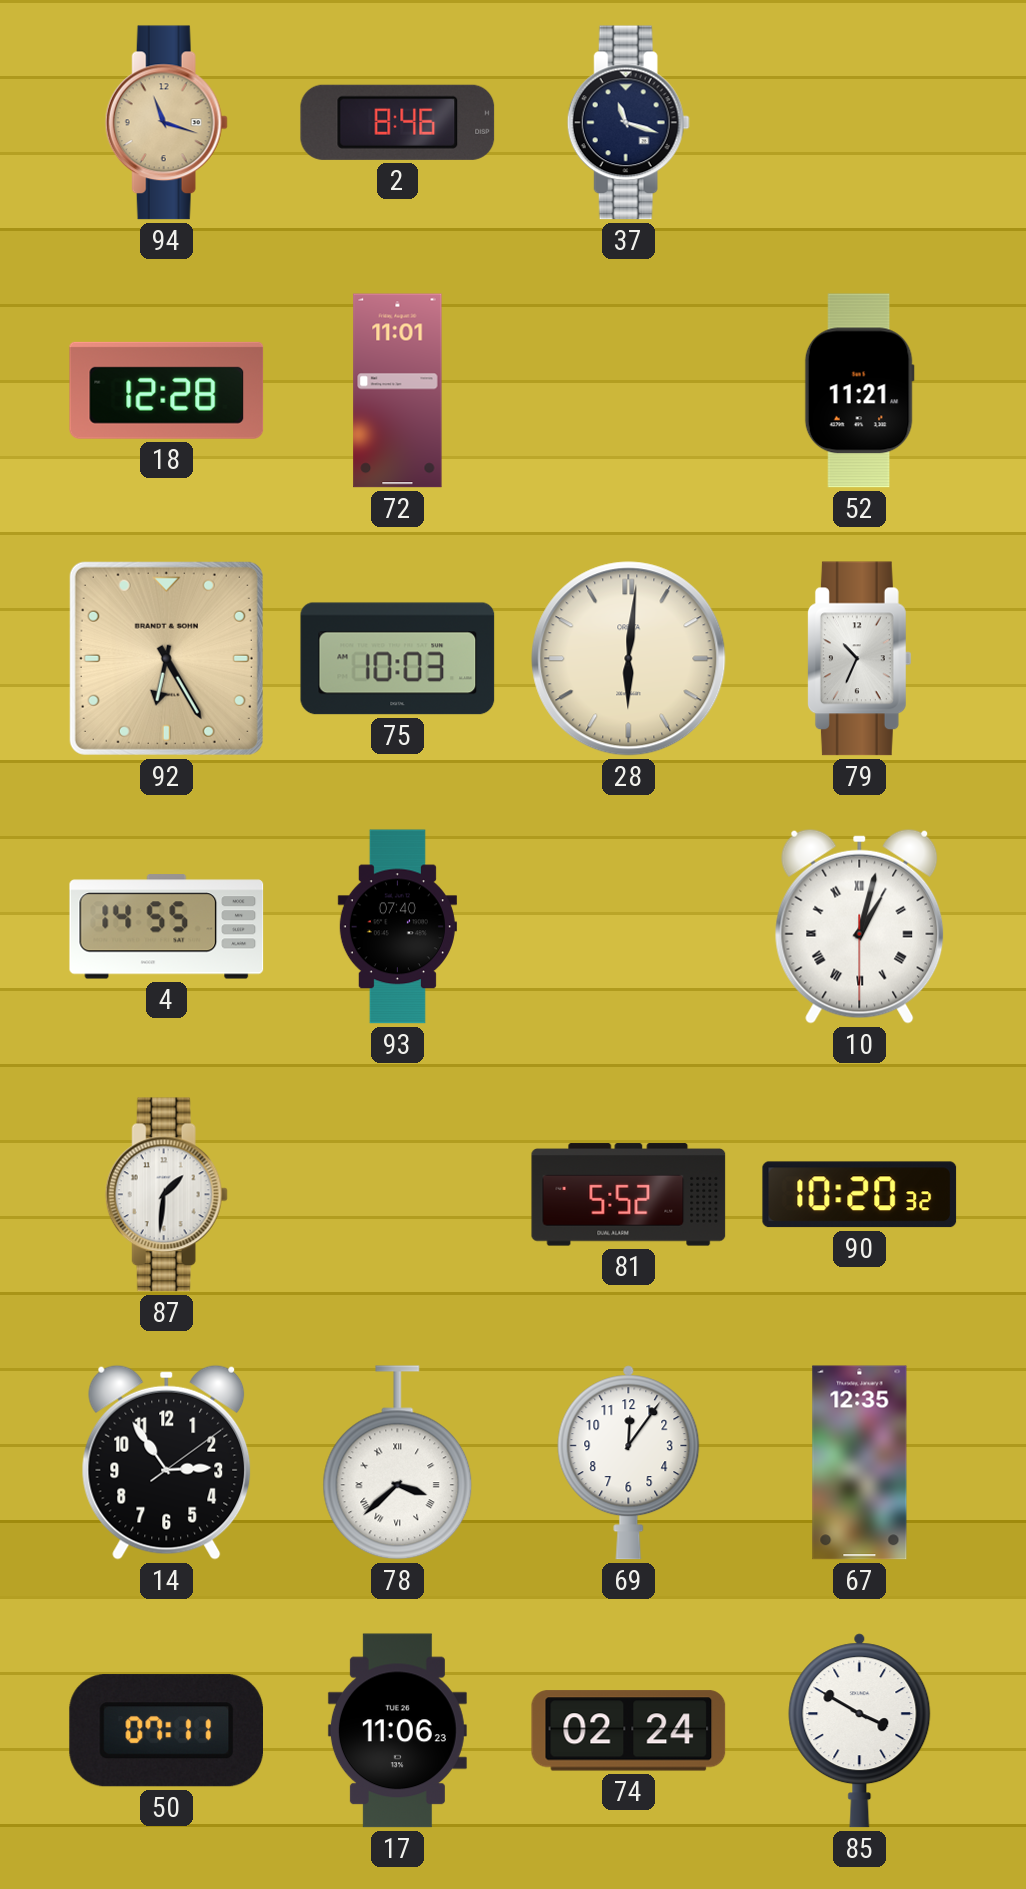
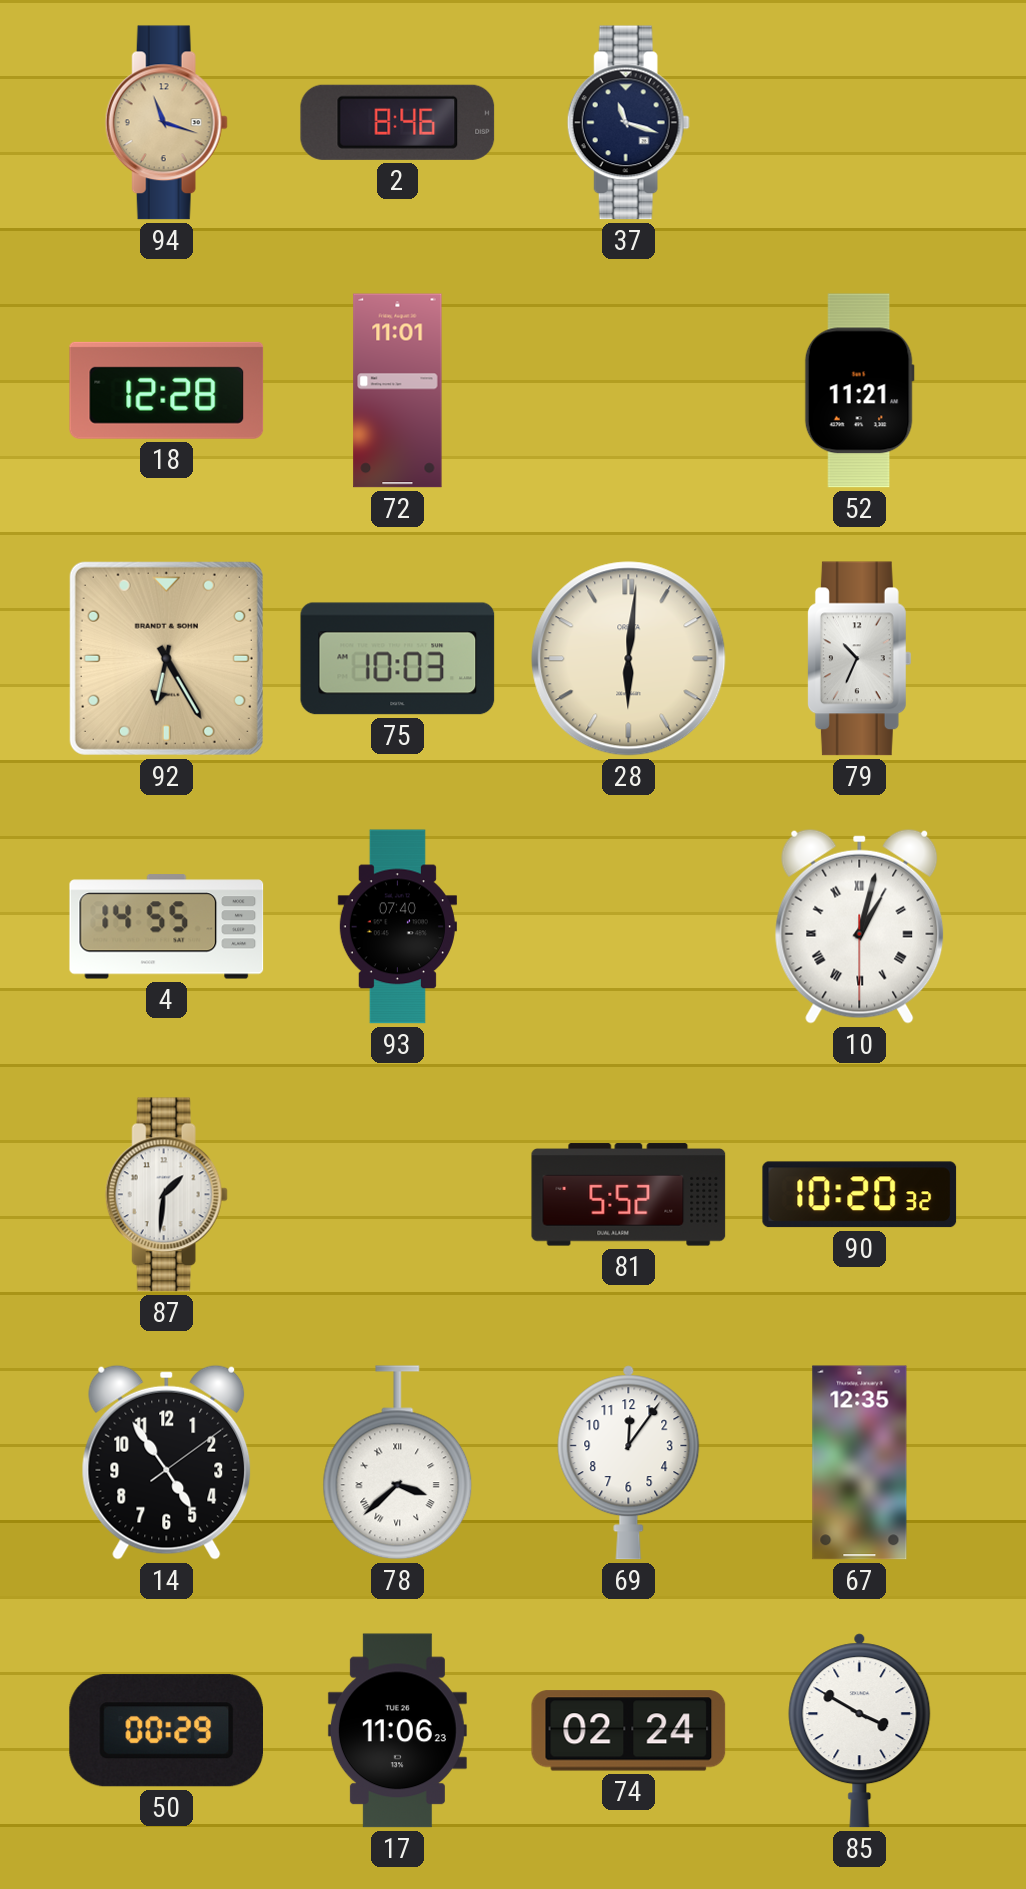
14: 2:54 -> 4:54
50: 07:11 -> 00:29
